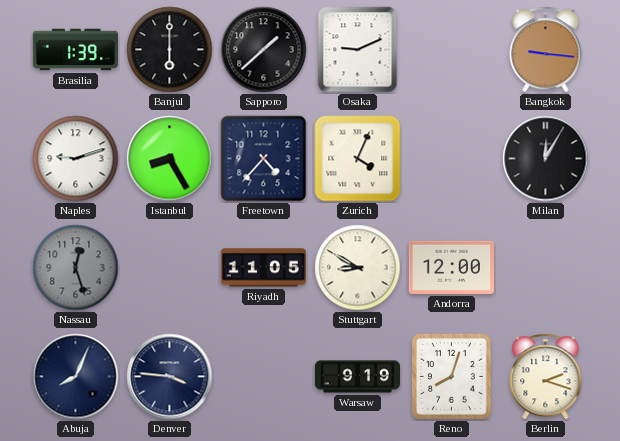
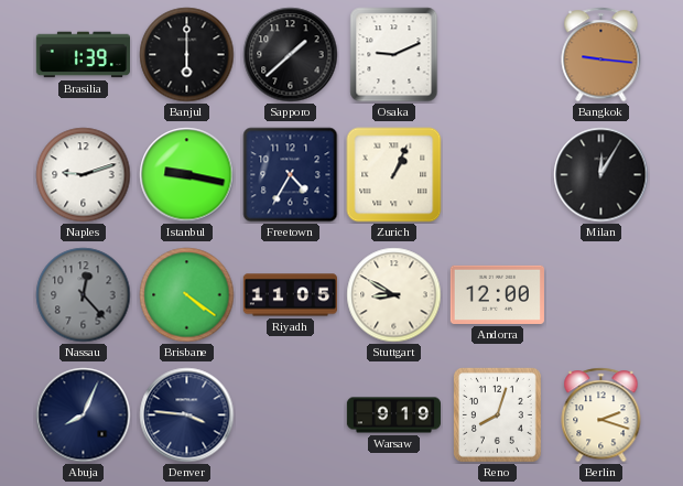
Istanbul: 8:25 -> 9:17
Freetown: 4:37 -> 4:35
Zurich: 4:04 -> 1:04
Nassau: 12:27 -> 12:23
Brisbane: none -> 4:21
